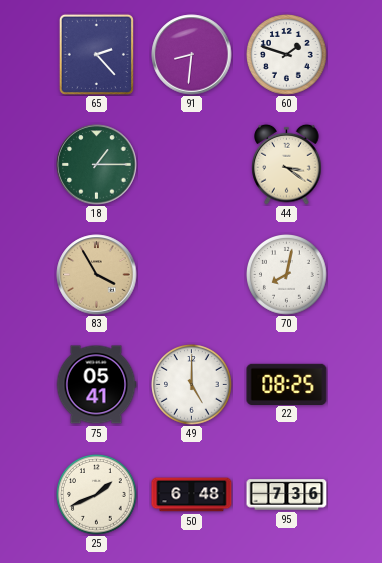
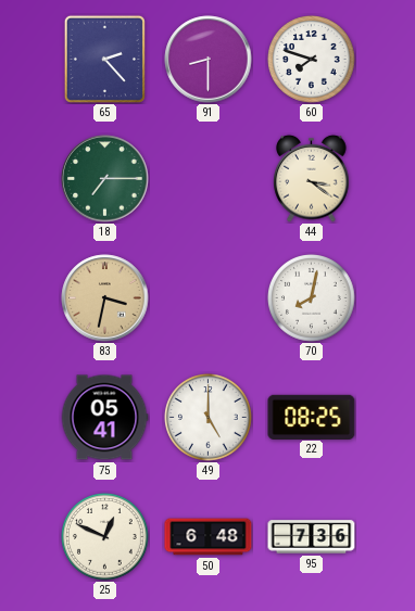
91: 8:31 -> 8:30
60: 1:48 -> 7:48
18: 1:15 -> 7:15
83: 3:55 -> 3:32
25: 1:41 -> 12:49
